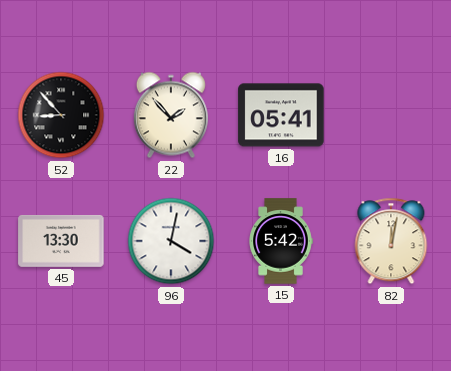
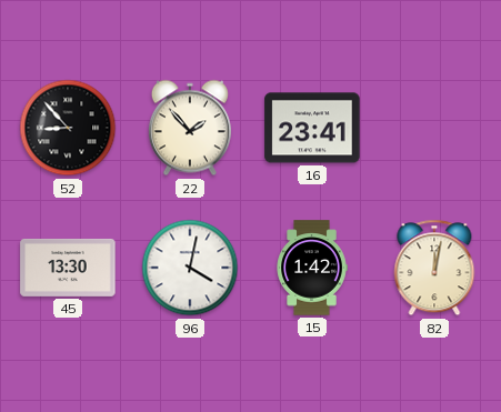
16: 05:41 -> 23:41
15: 5:42 -> 1:42
